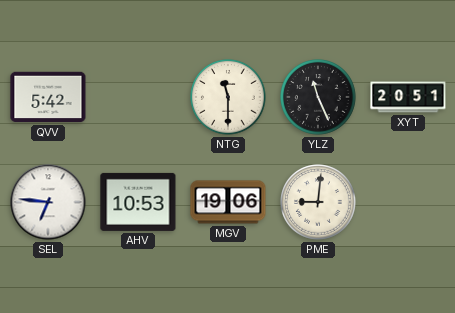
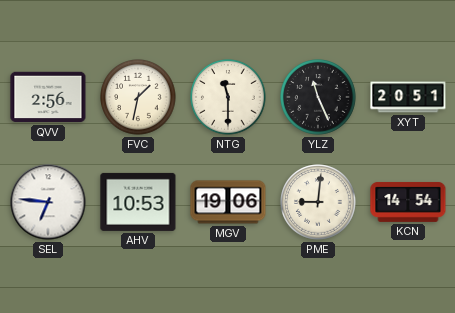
QVV: 5:42 -> 2:56
FVC: none -> 1:32
KCN: none -> 14:54
